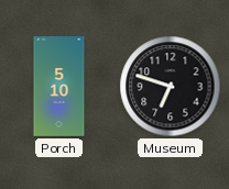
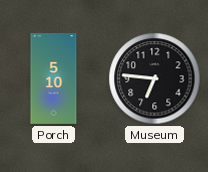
Museum: 6:48 -> 6:46
